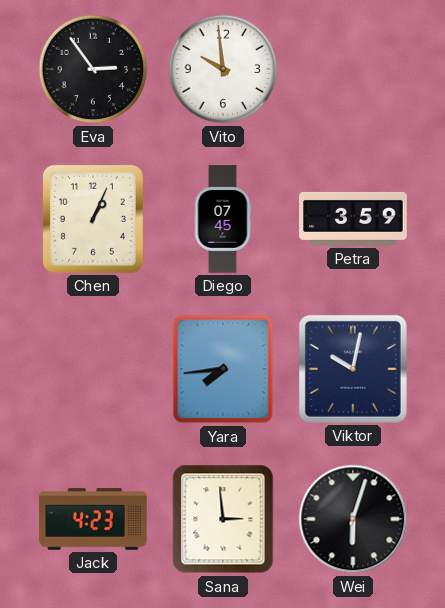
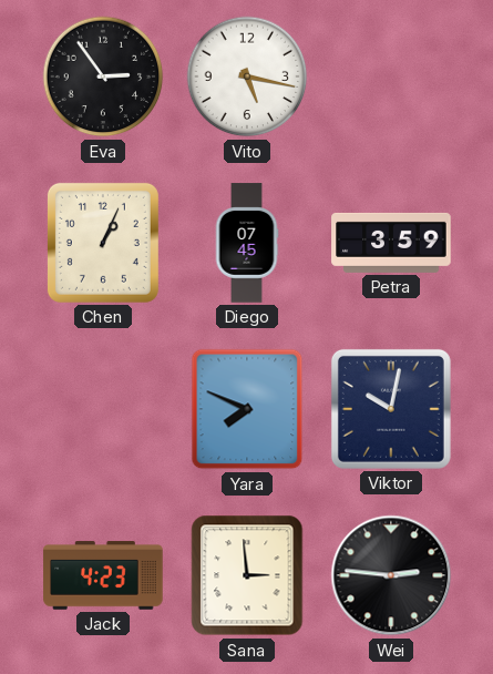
Vito: 9:59 -> 5:17
Yara: 7:44 -> 7:49
Wei: 6:03 -> 2:46
